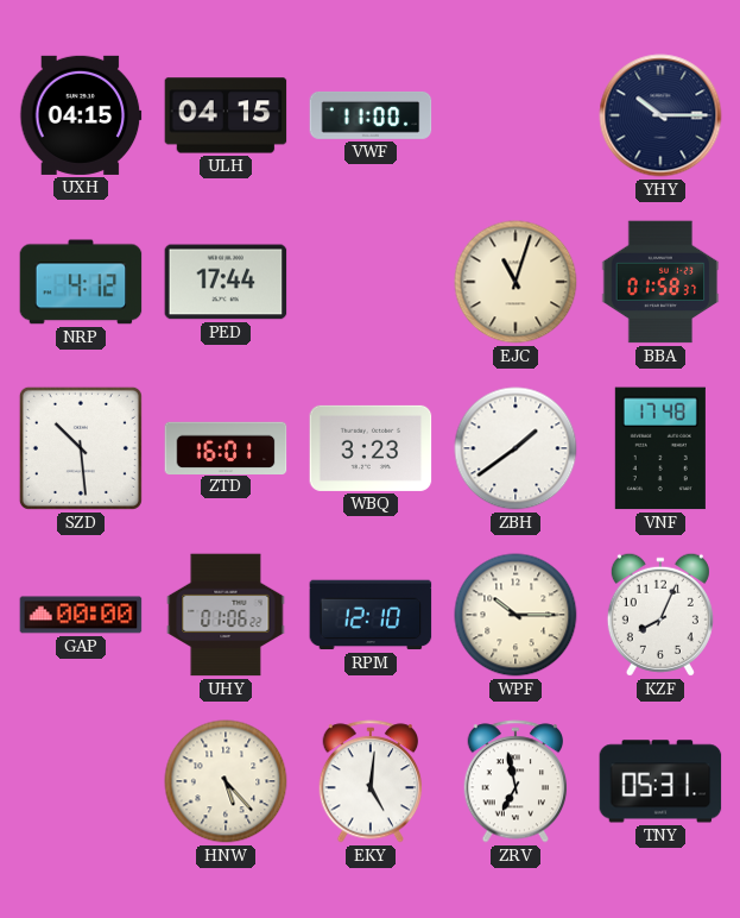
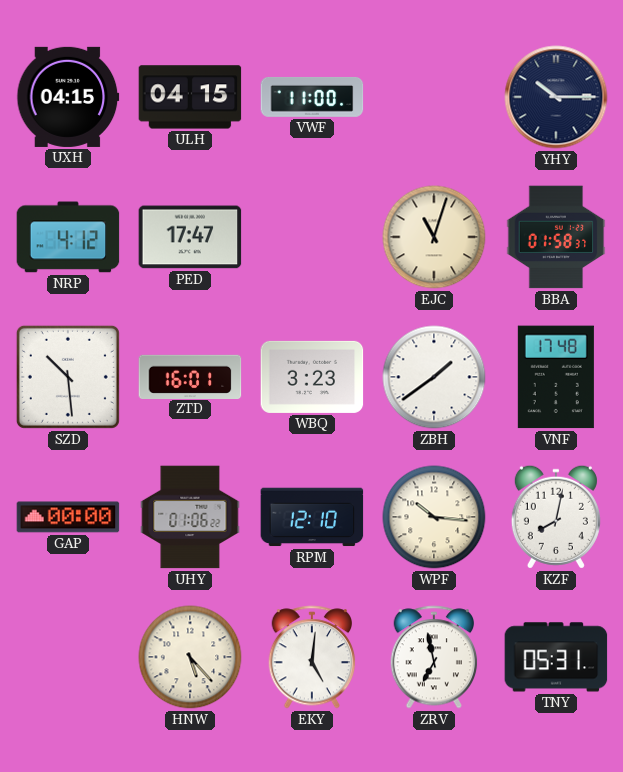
PED: 17:44 -> 17:47
WPF: 10:15 -> 10:16
KZF: 8:04 -> 8:02
